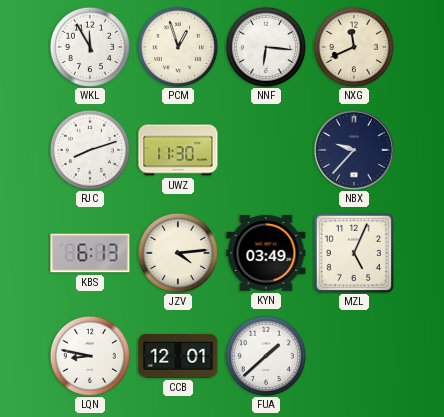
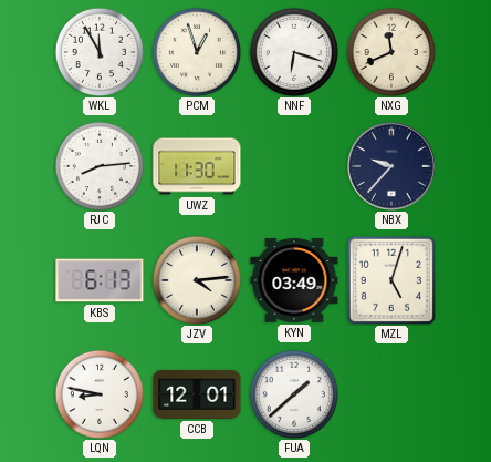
NNF: 6:16 -> 6:18
RJC: 8:12 -> 8:14
MZL: 5:04 -> 5:03
